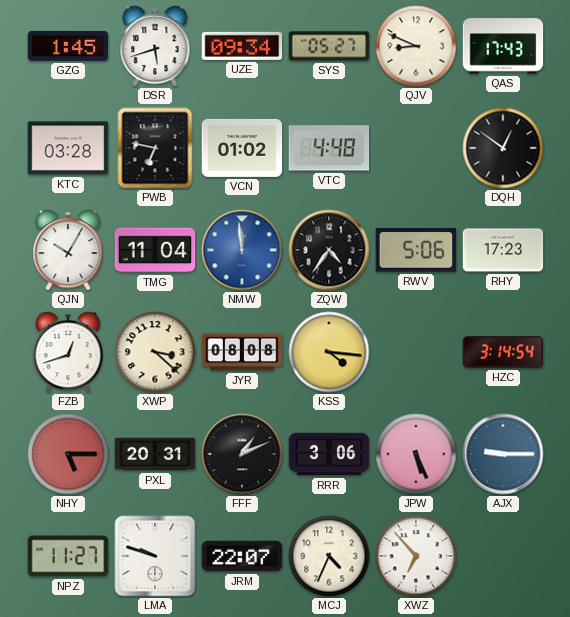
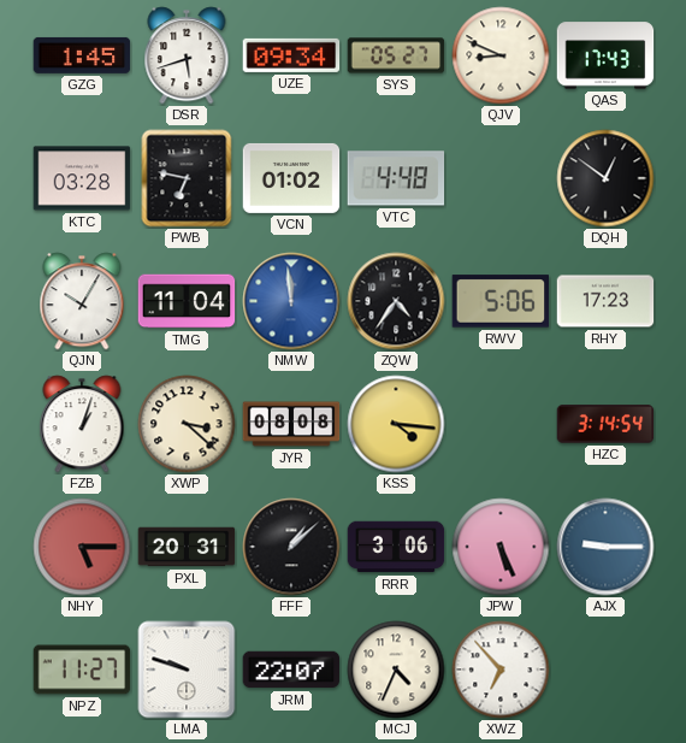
FZB: 12:42 -> 1:03
FFF: 1:11 -> 1:08
